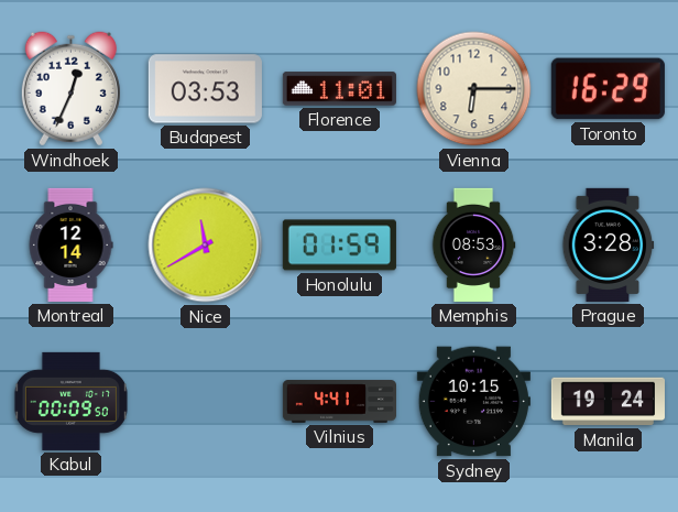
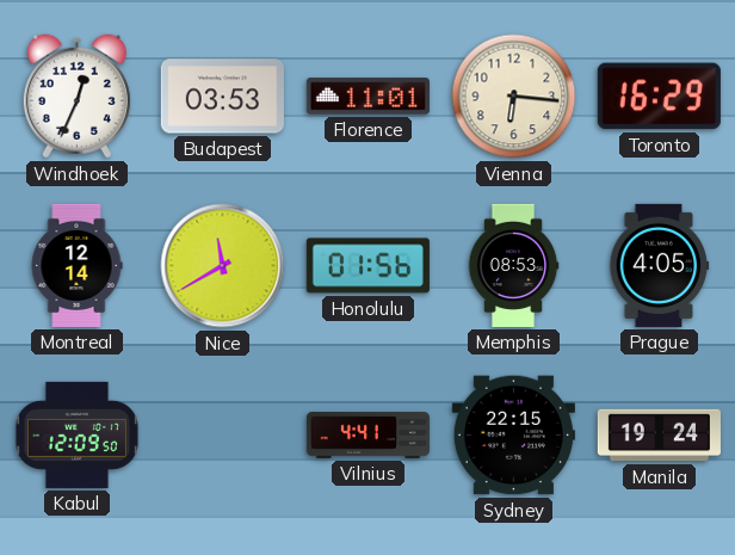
Vienna: 6:15 -> 6:16
Honolulu: 01:59 -> 01:56
Prague: 3:28 -> 4:05
Kabul: 00:09 -> 12:09
Sydney: 10:15 -> 22:15
